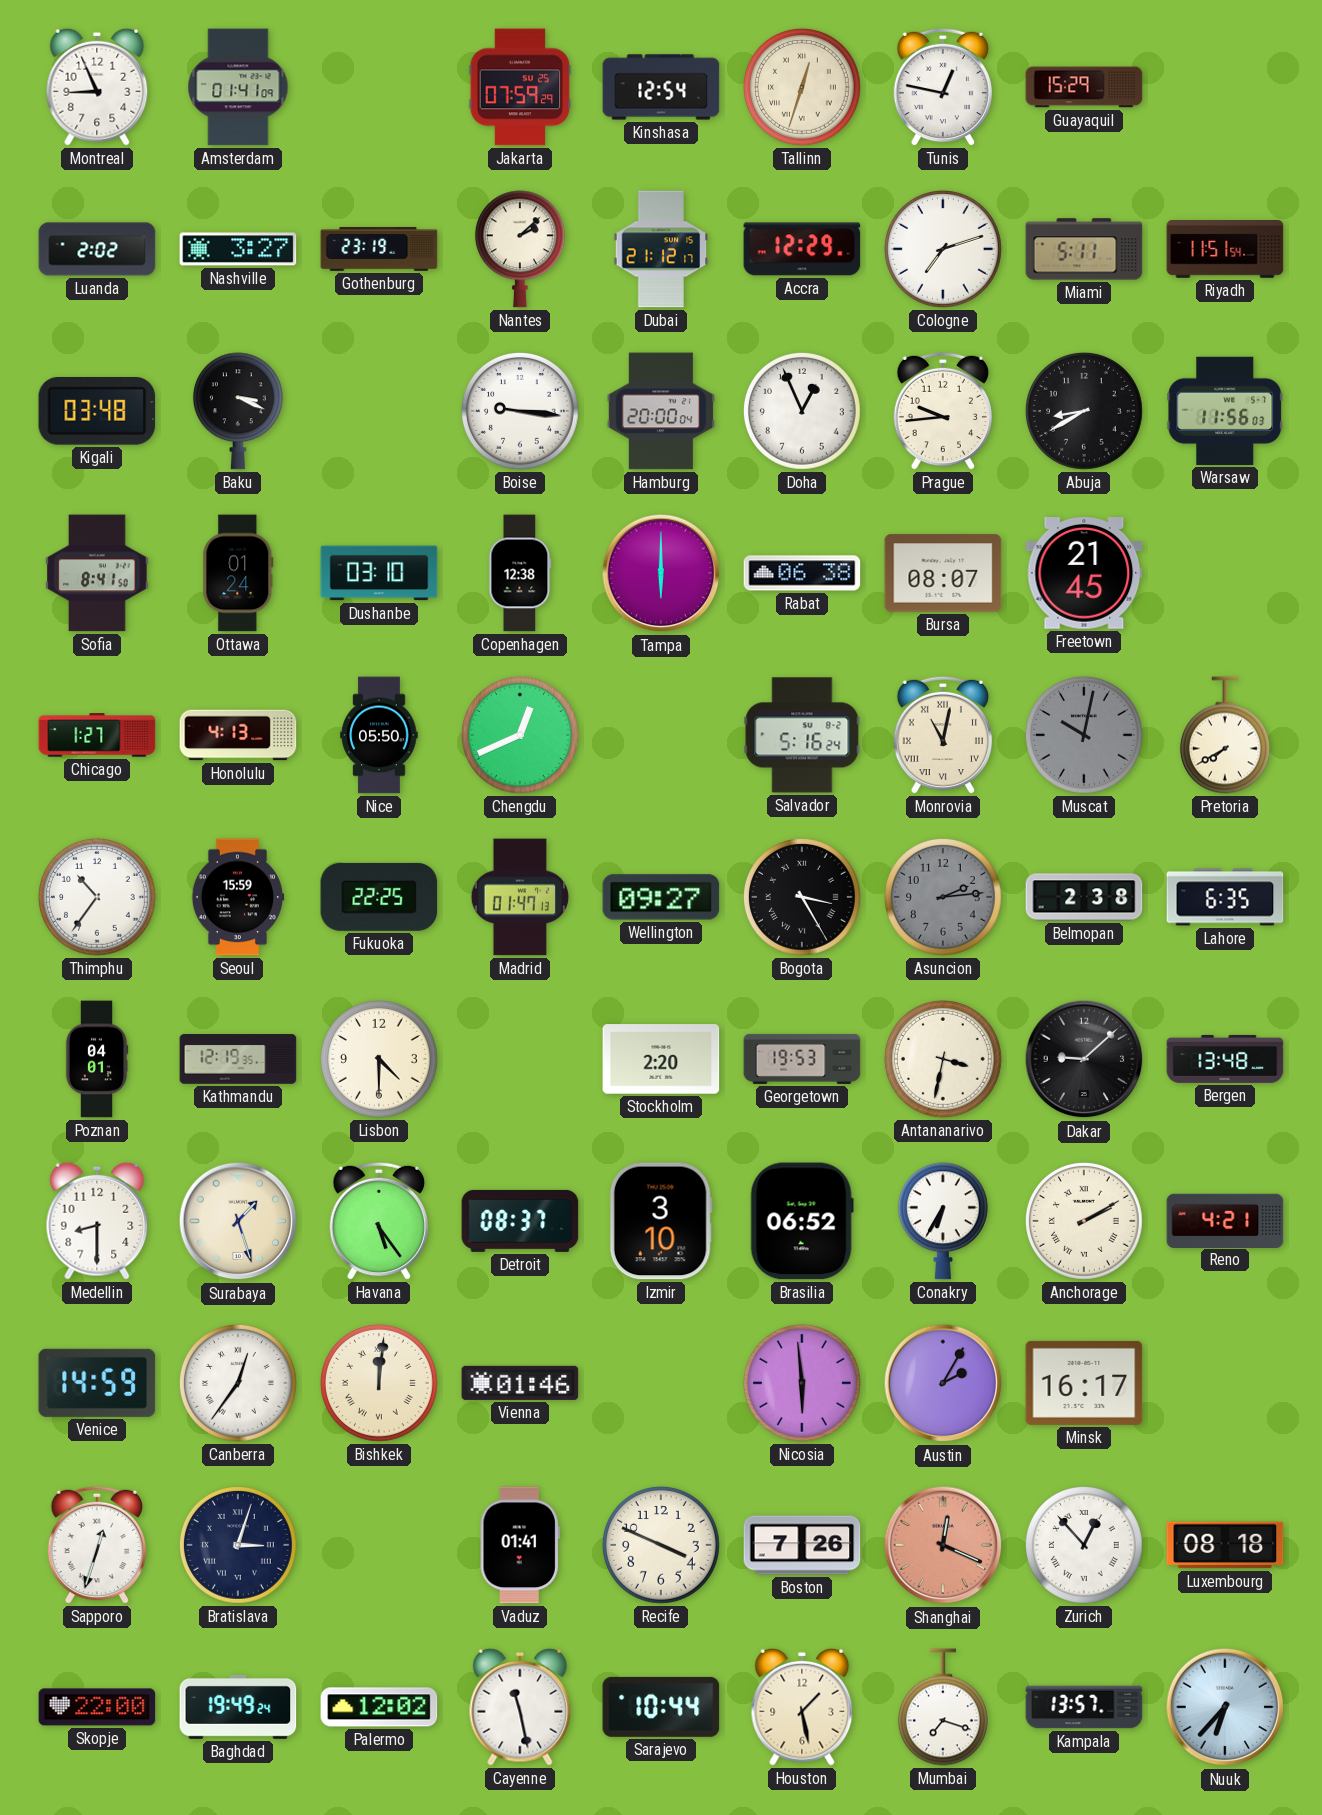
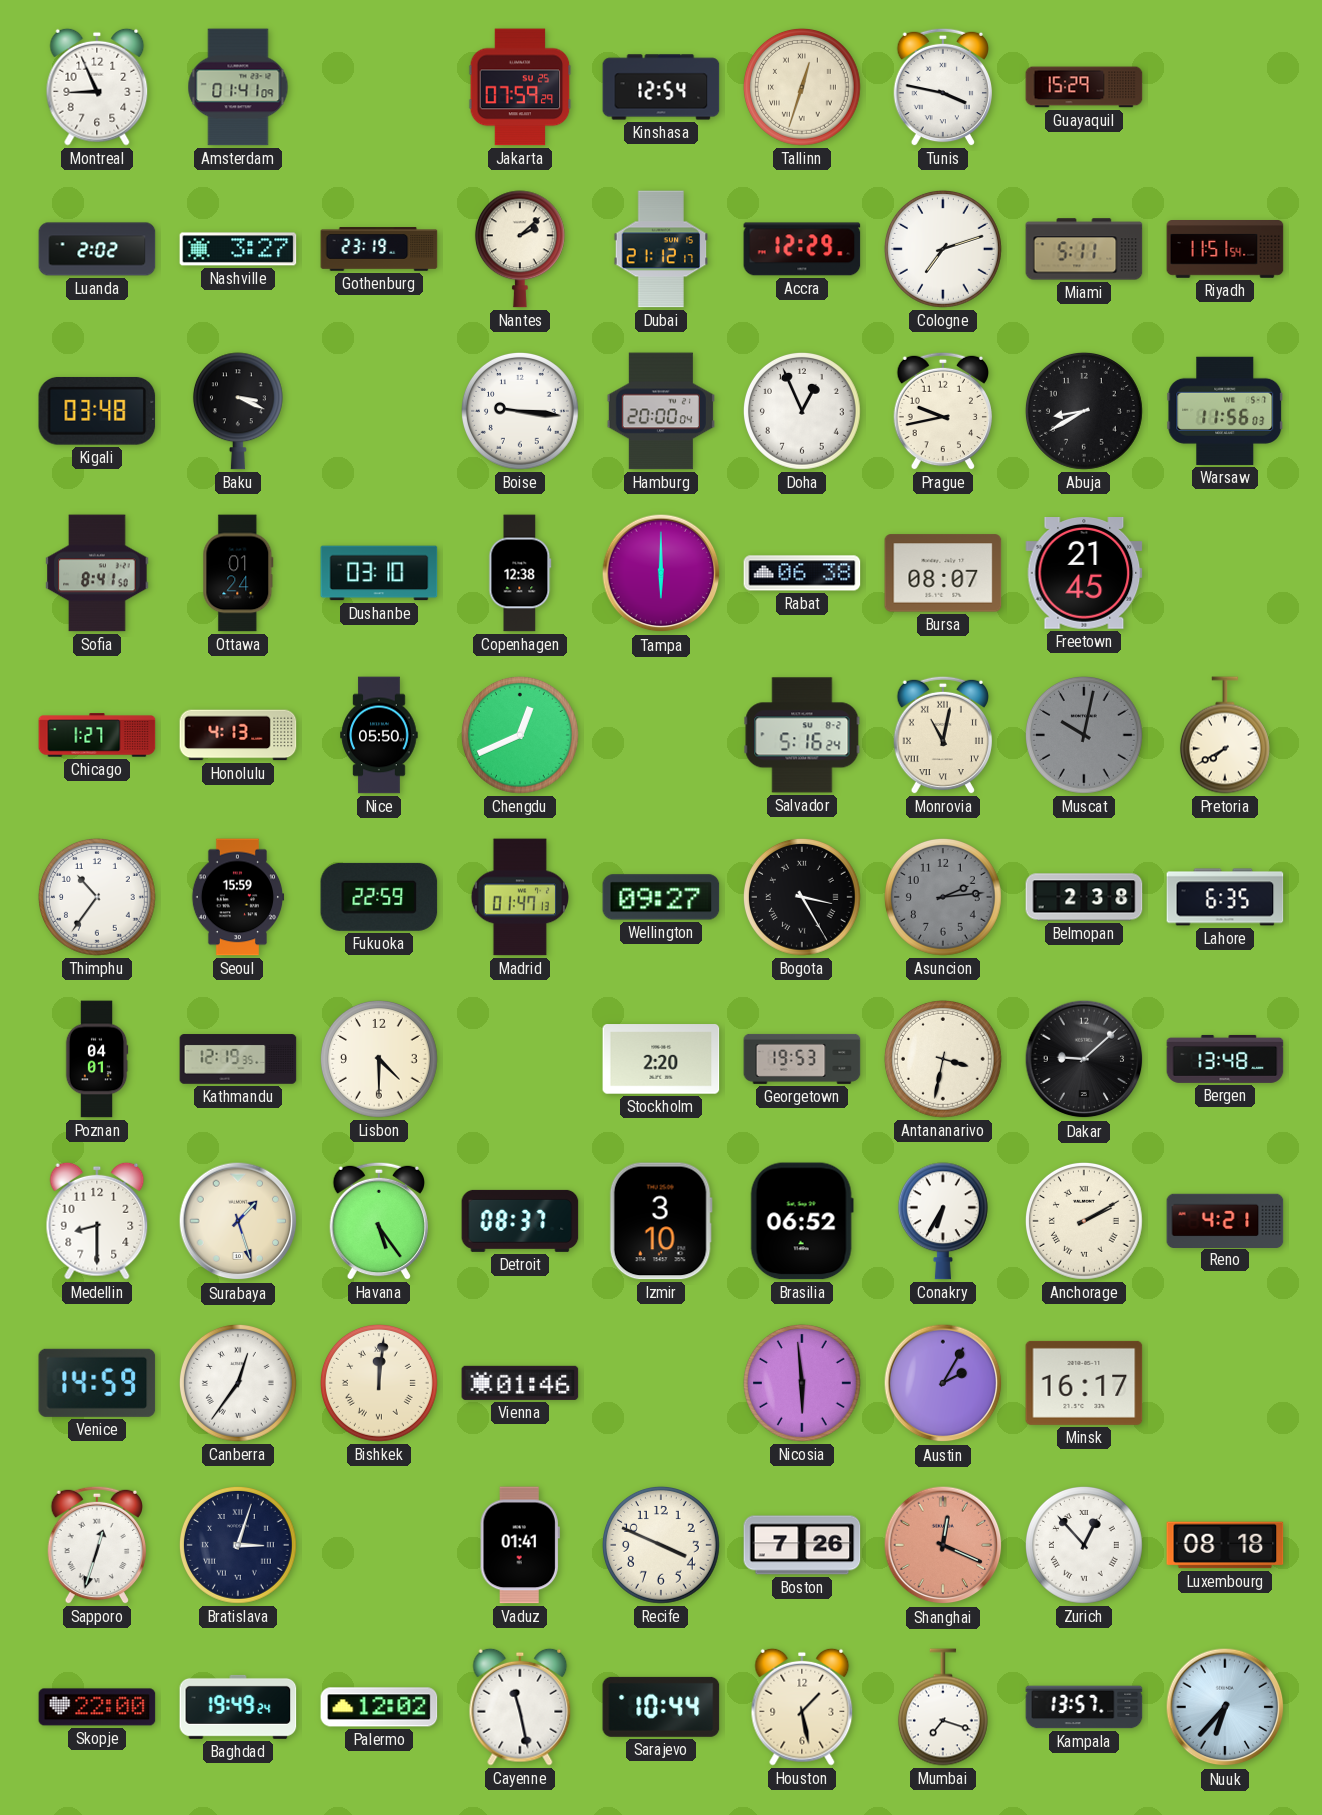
Tunis: 12:47 -> 3:47
Prague: 9:44 -> 9:43
Fukuoka: 22:25 -> 22:59
